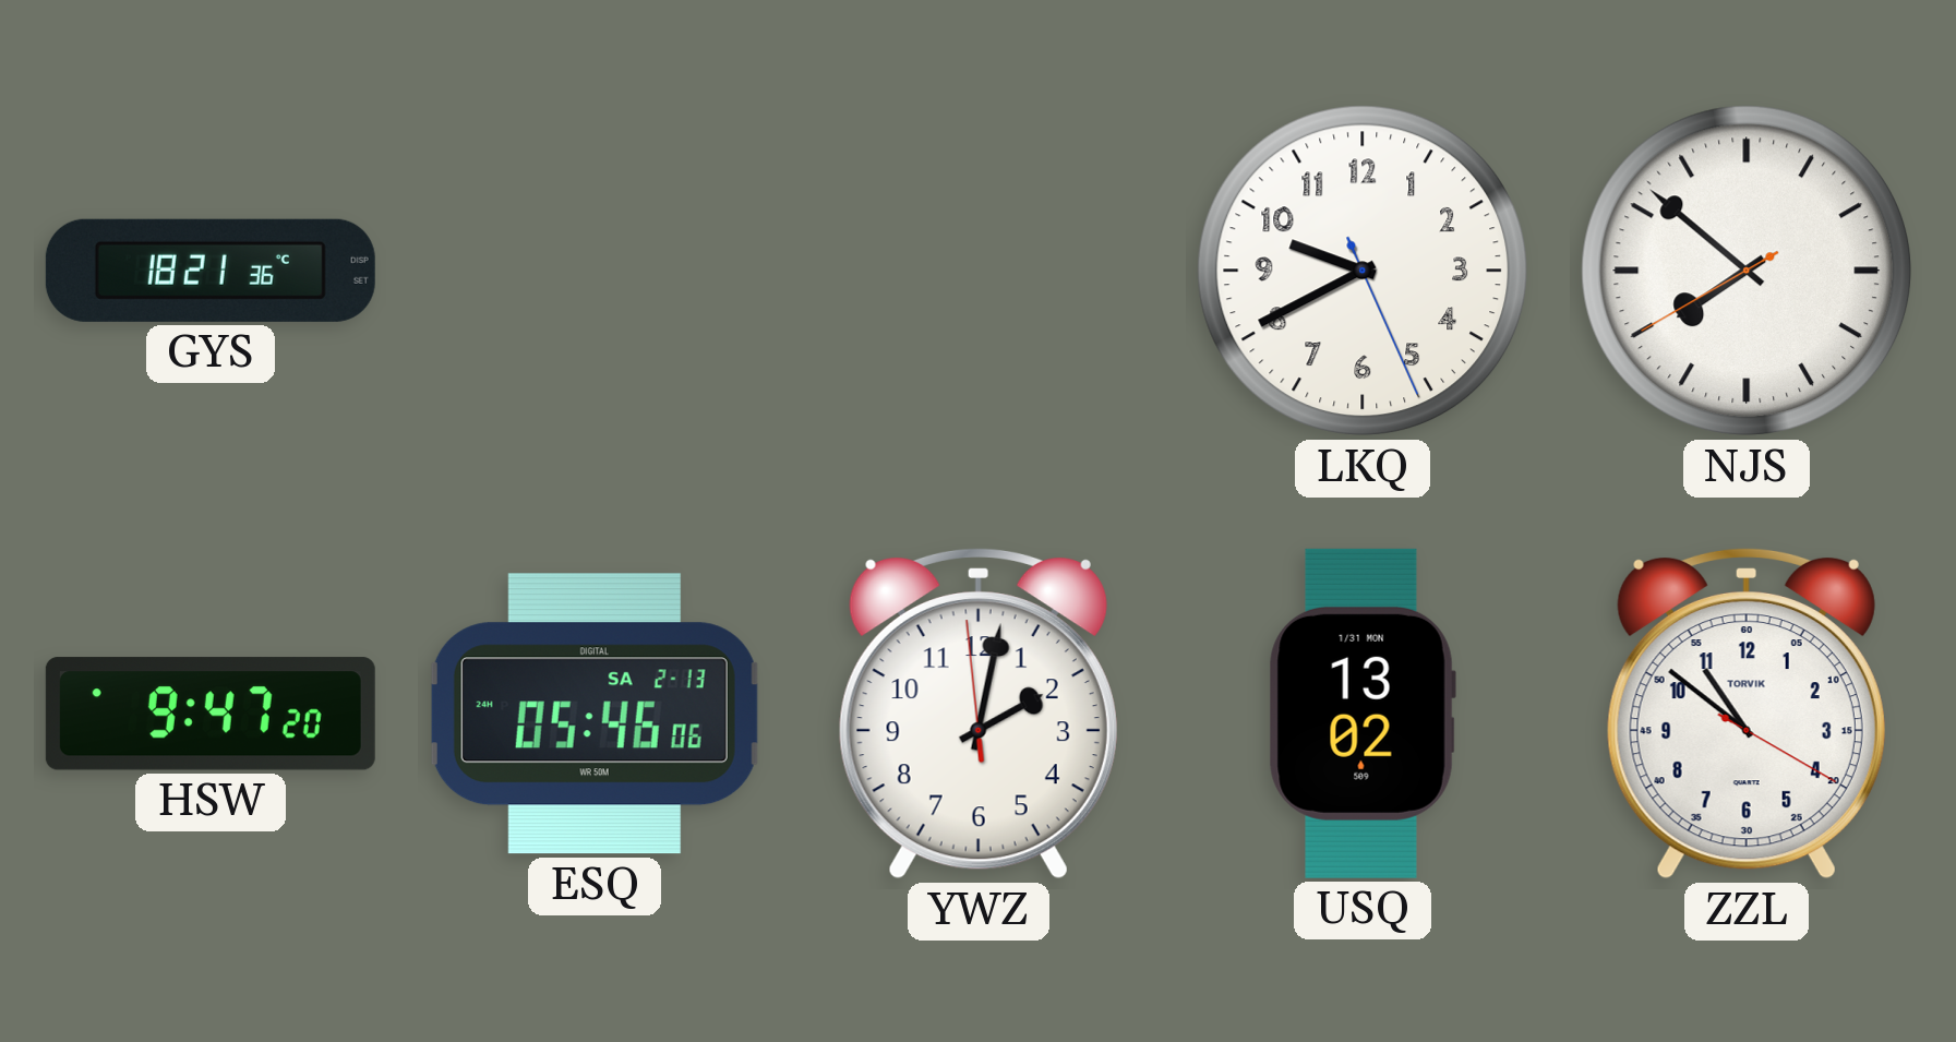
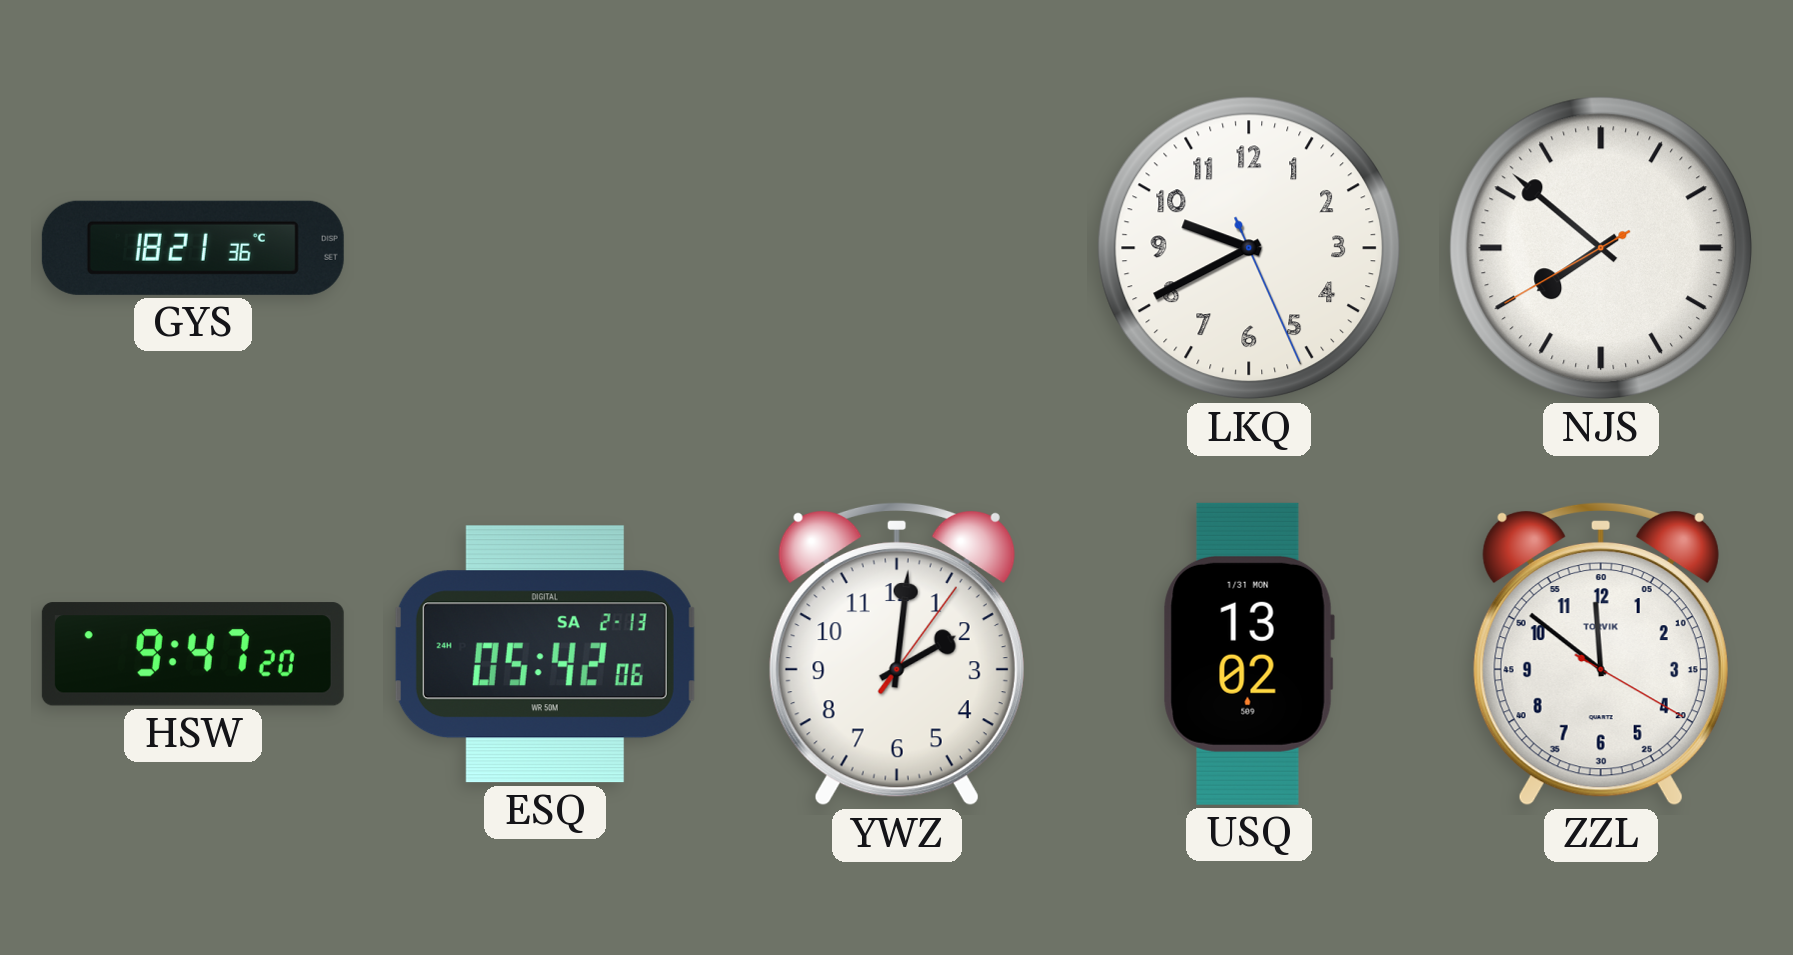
ESQ: 05:46 -> 05:42
YWZ: 2:01:59 -> 2:01:06
ZZL: 10:51 -> 11:51
